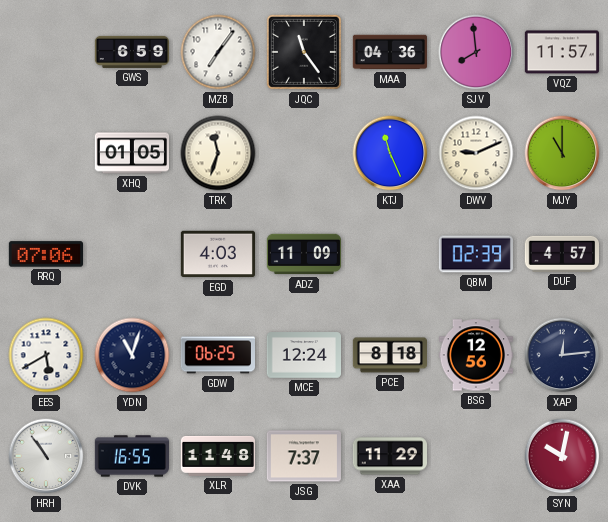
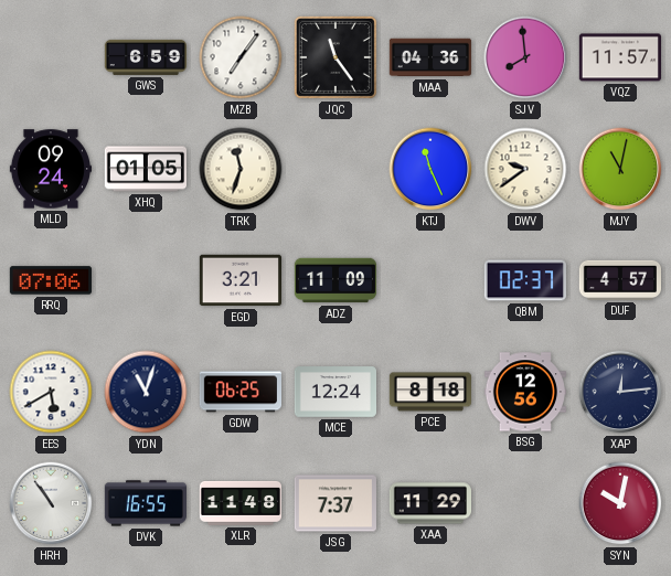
MLD: none -> 09:24
DWV: 9:11 -> 9:39
MJY: 11:00 -> 11:02
EGD: 4:03 -> 3:21
QBM: 02:39 -> 02:37
